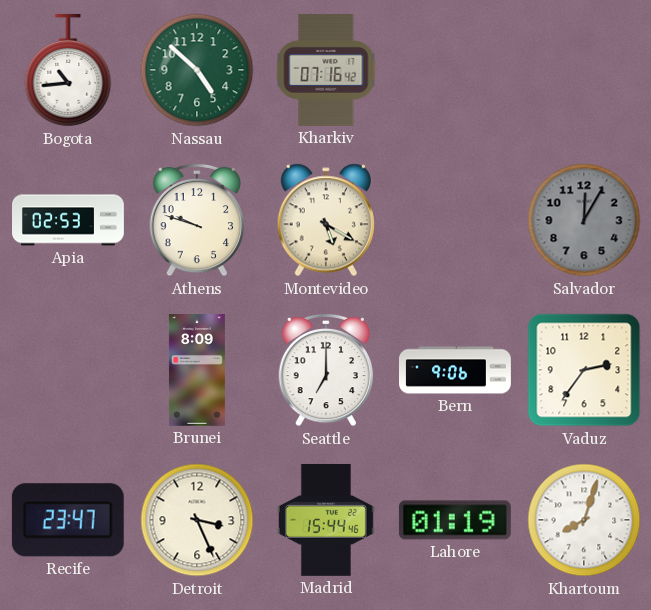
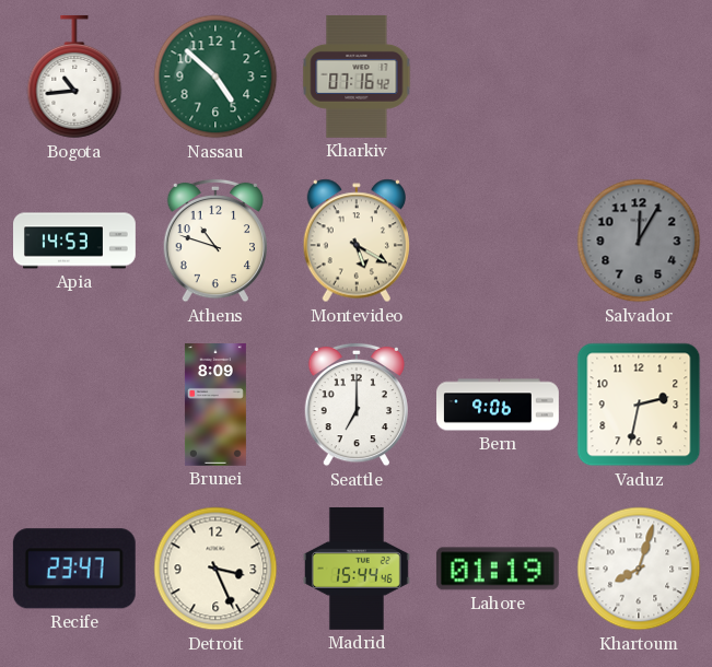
Apia: 02:53 -> 14:53
Athens: 9:48 -> 10:48
Vaduz: 2:36 -> 2:32
